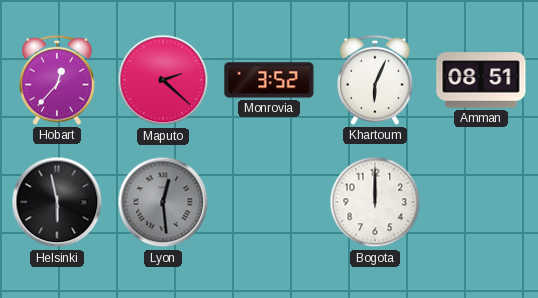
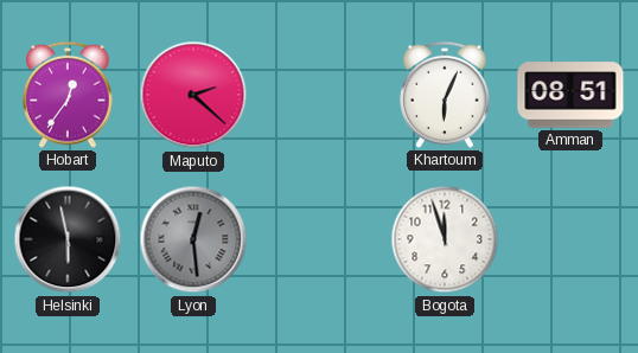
Hobart: 12:37 -> 12:36
Monrovia: 3:52 -> none
Bogota: 12:00 -> 11:57
